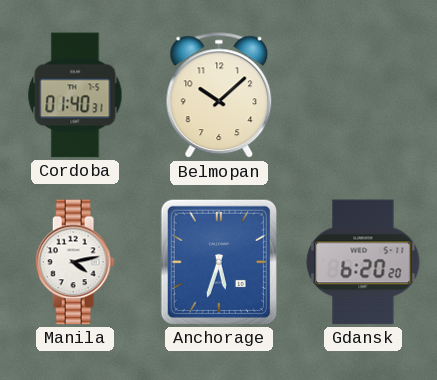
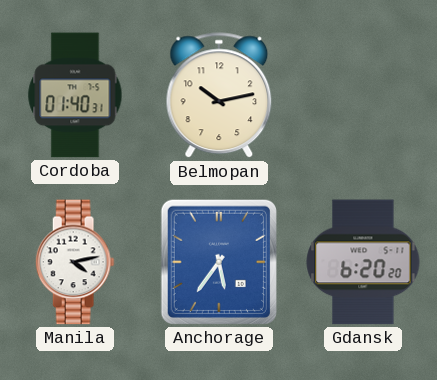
Belmopan: 10:08 -> 10:13
Anchorage: 5:33 -> 5:36
